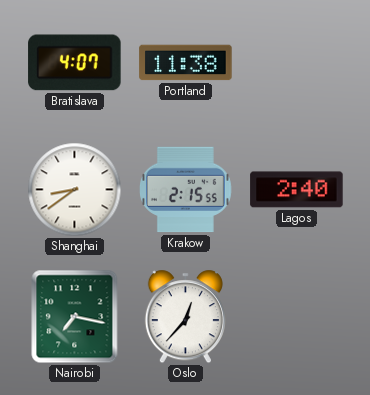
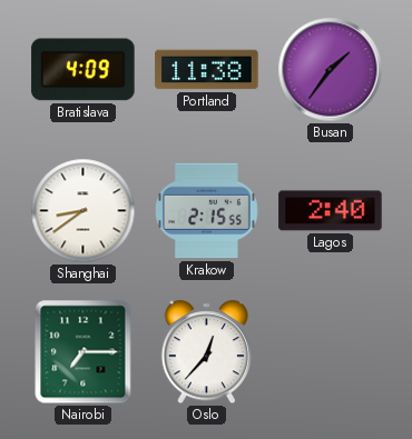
Bratislava: 4:07 -> 4:09
Busan: none -> 1:36
Nairobi: 7:17 -> 7:15
